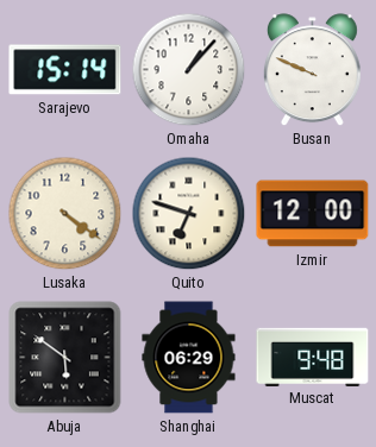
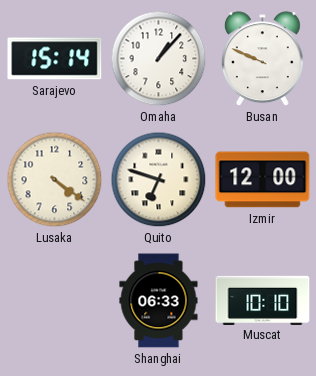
Abuja: 5:51 -> none
Shanghai: 06:29 -> 06:33
Muscat: 9:48 -> 10:10
